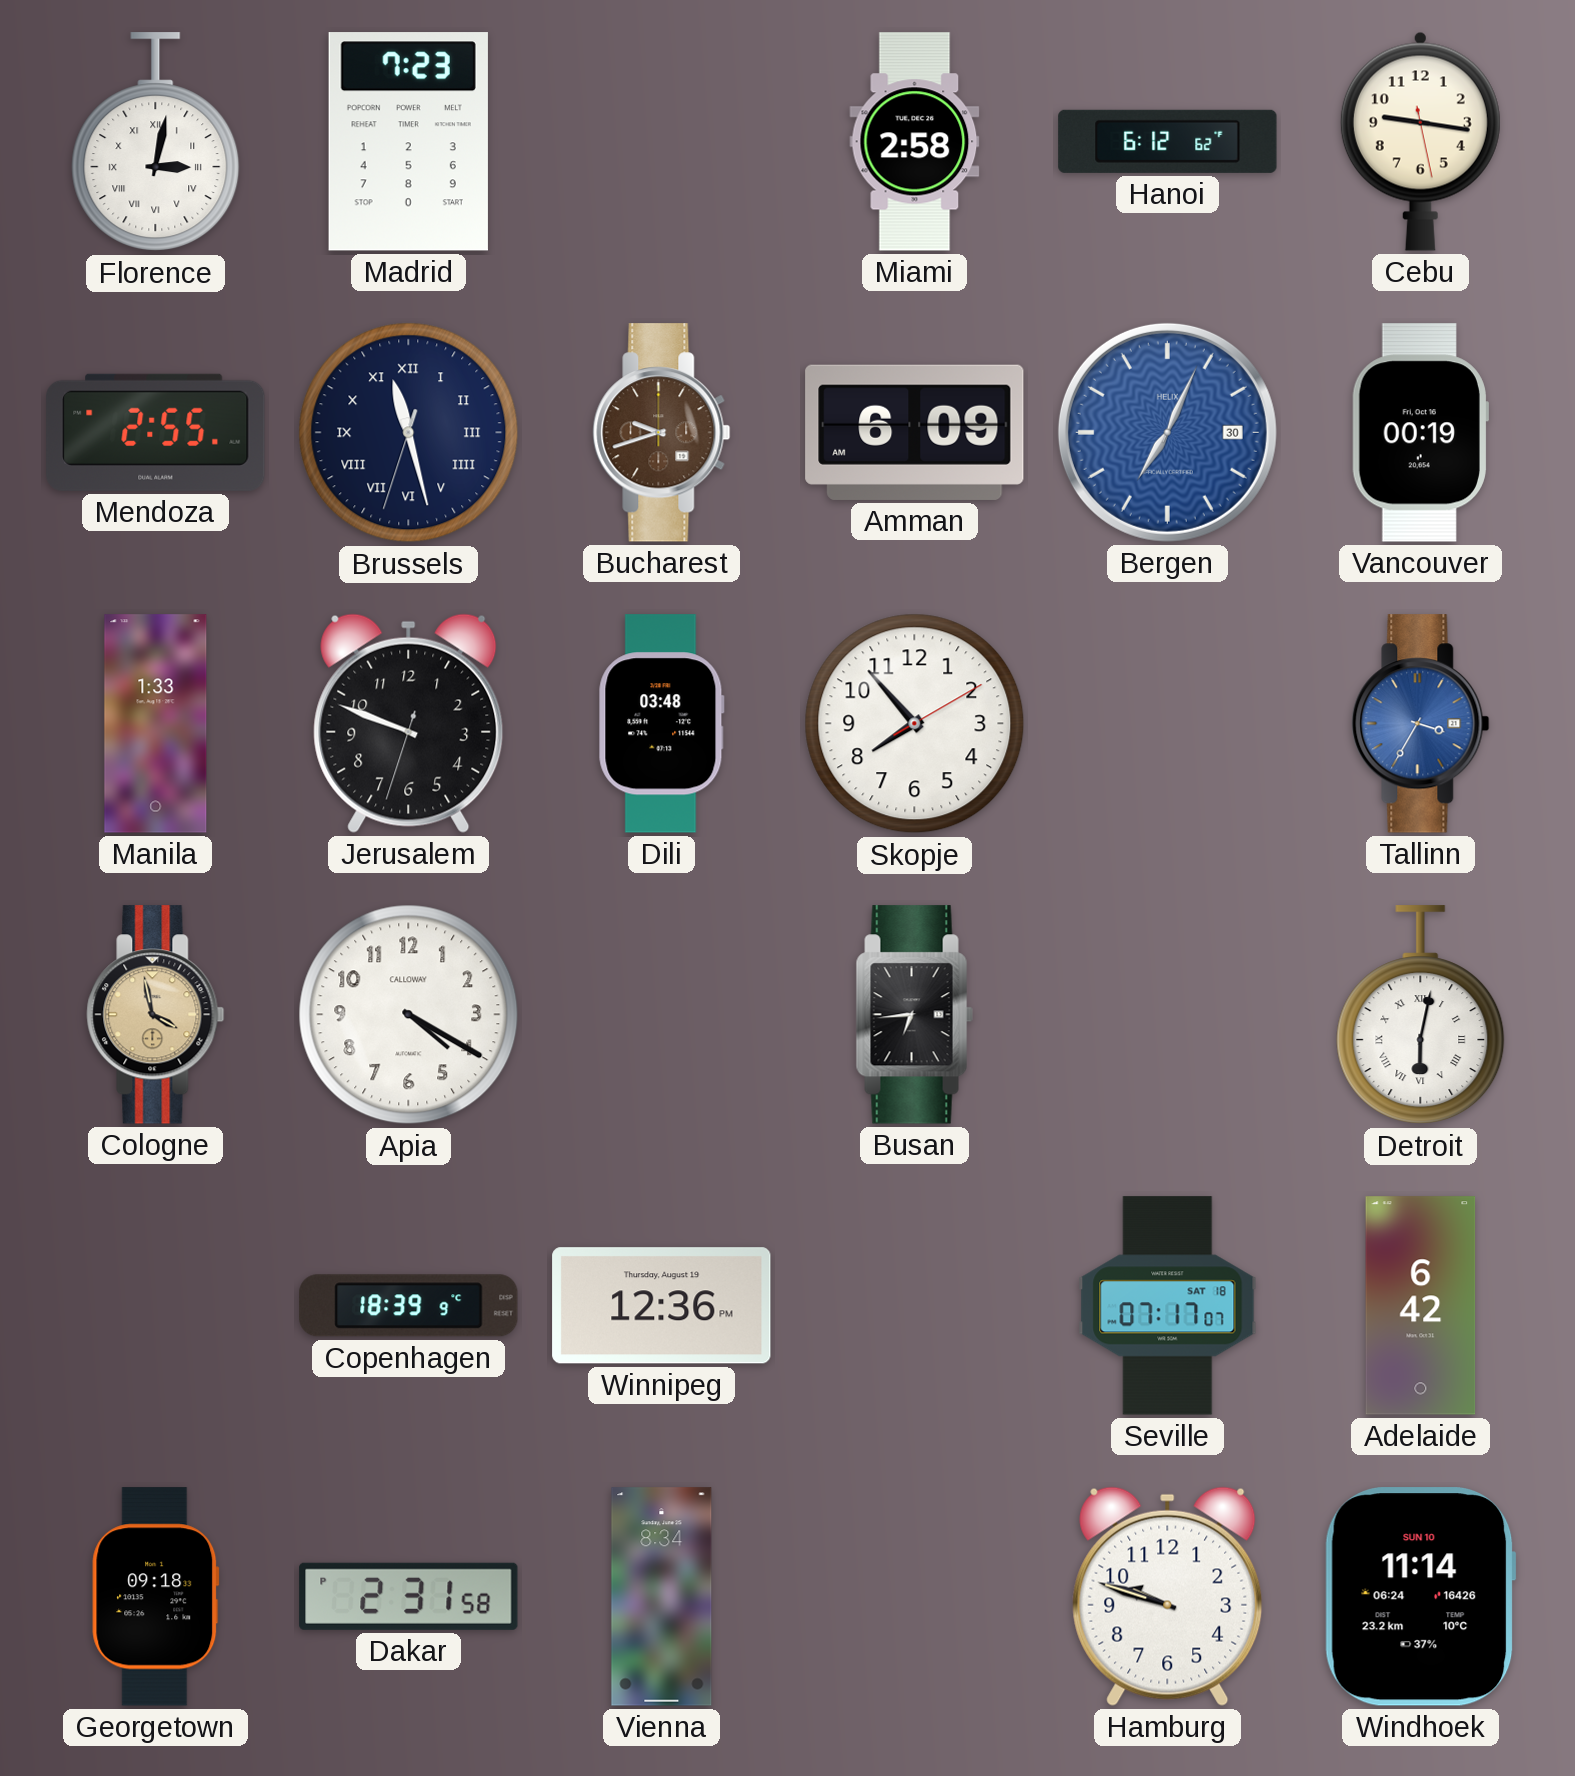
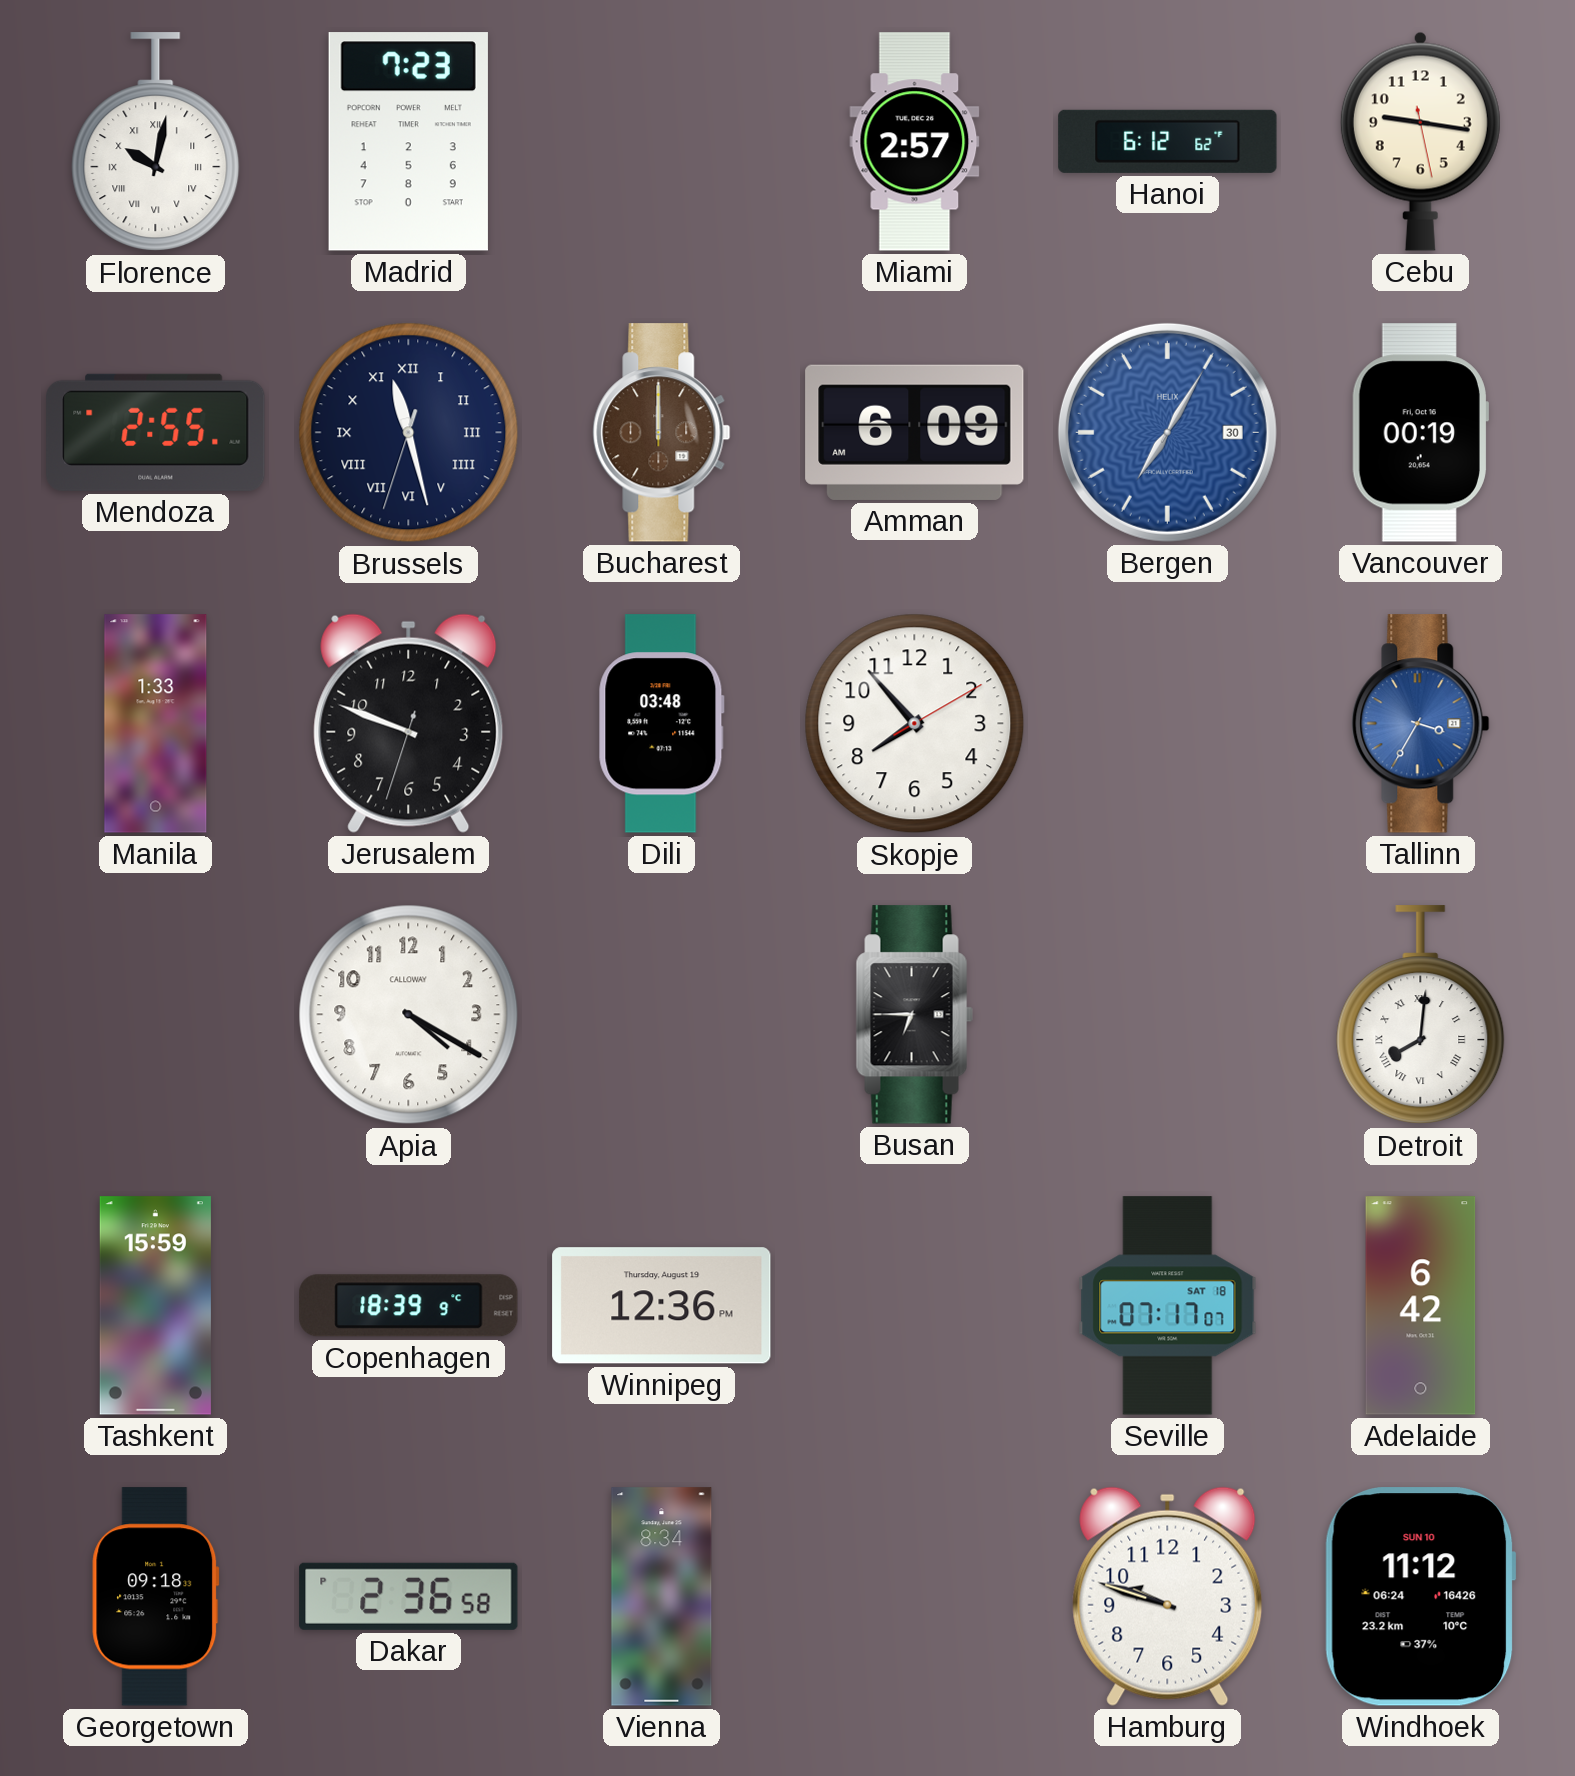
Florence: 3:02 -> 10:02
Miami: 2:58 -> 2:57
Bucharest: 9:42 -> 12:00
Bergen: 7:04 -> 7:05
Cologne: 3:58 -> none
Busan: 6:44 -> 6:45
Detroit: 6:02 -> 8:01
Tashkent: none -> 15:59
Dakar: 2:31 -> 2:36
Windhoek: 11:14 -> 11:12
